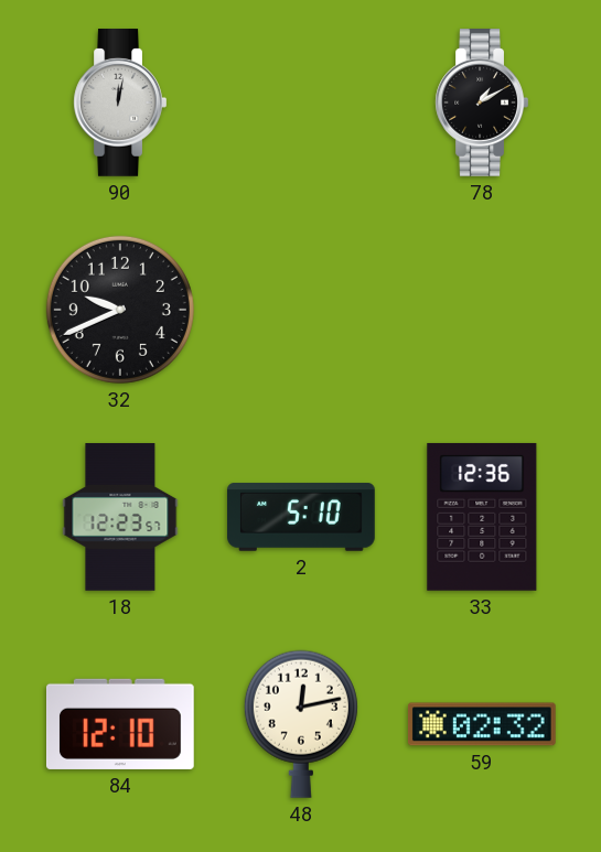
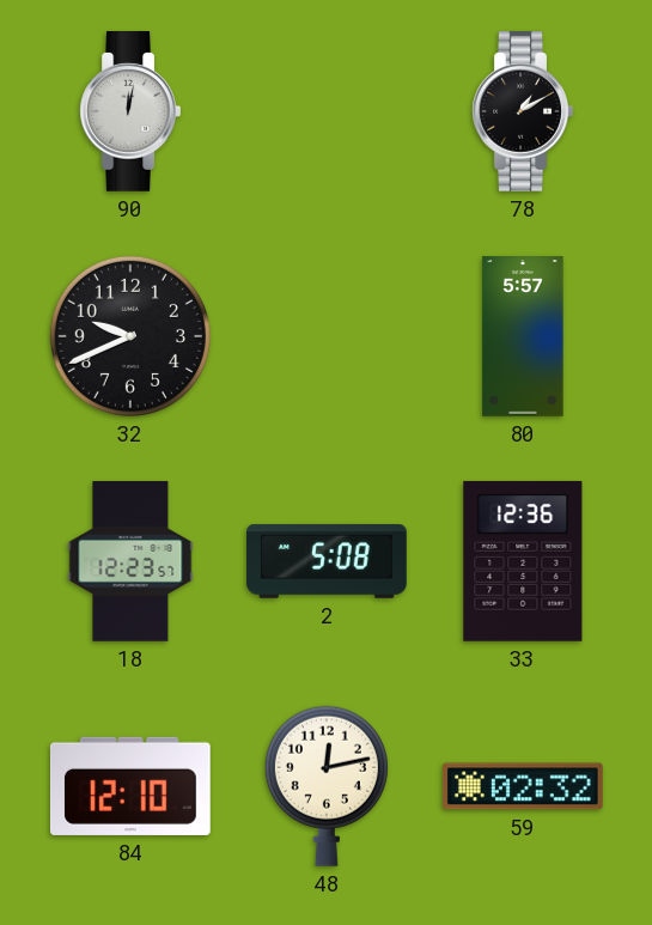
80: none -> 5:57
2: 5:10 -> 5:08
